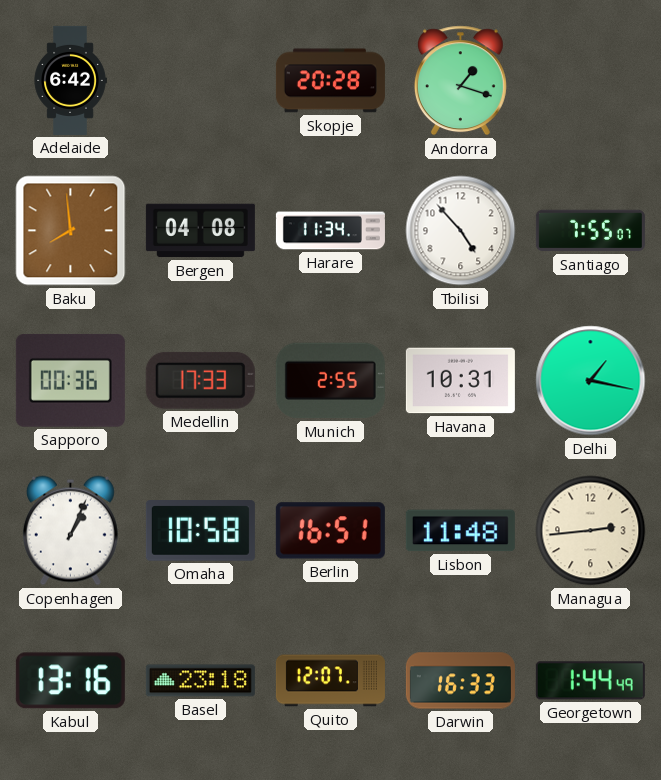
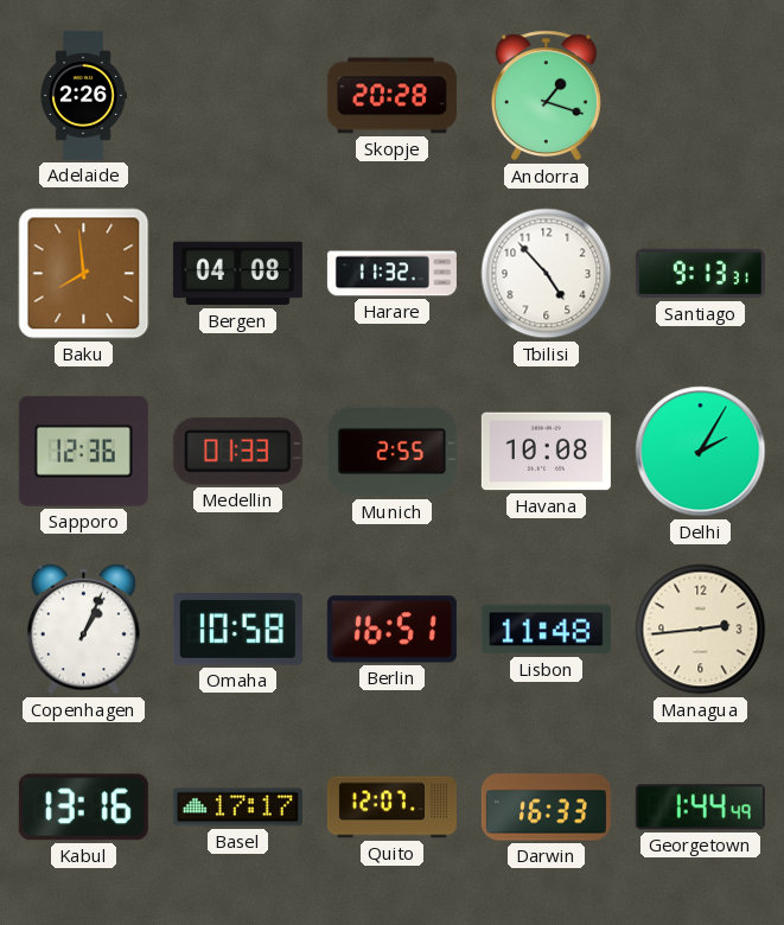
Adelaide: 6:42 -> 2:26
Harare: 11:34 -> 11:32
Santiago: 7:55 -> 9:13
Sapporo: 00:36 -> 12:36
Medellin: 17:33 -> 01:33
Havana: 10:31 -> 10:08
Delhi: 1:17 -> 2:05
Basel: 23:18 -> 17:17
